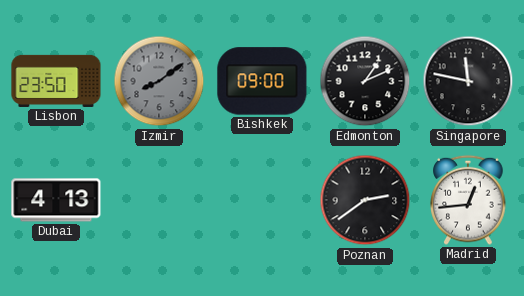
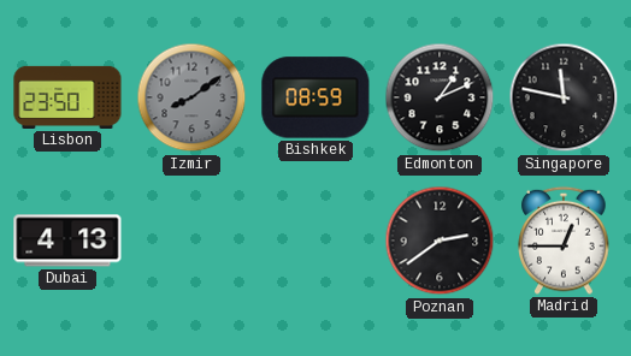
Bishkek: 09:00 -> 08:59
Madrid: 12:44 -> 12:45
